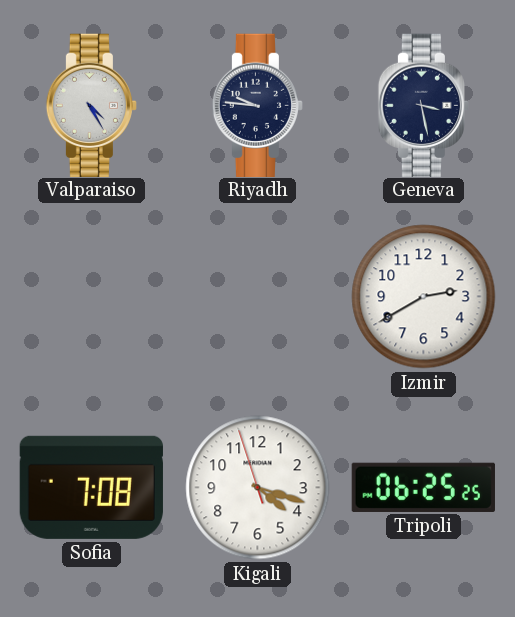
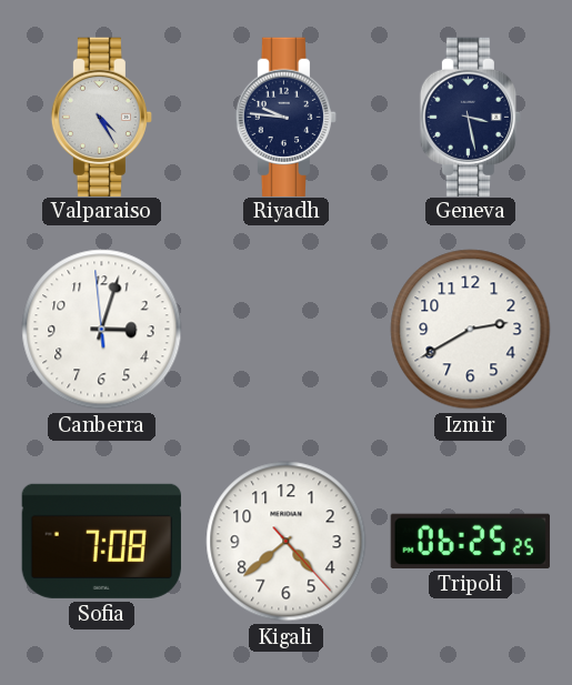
Canberra: none -> 3:02
Kigali: 4:17 -> 4:38
